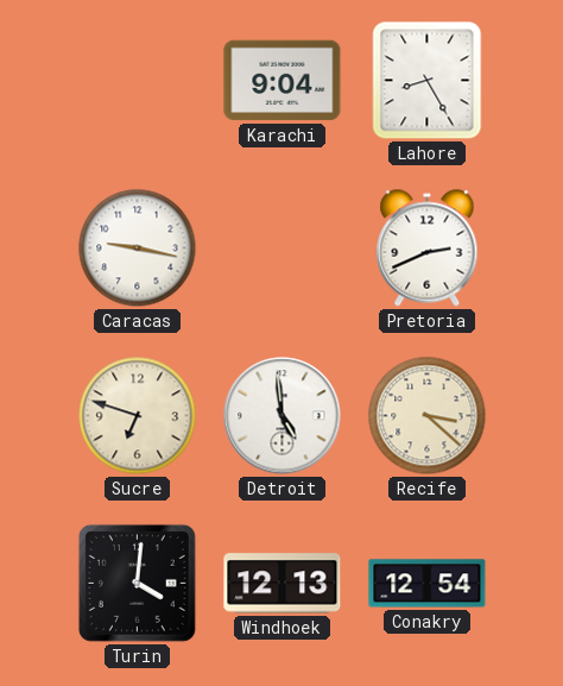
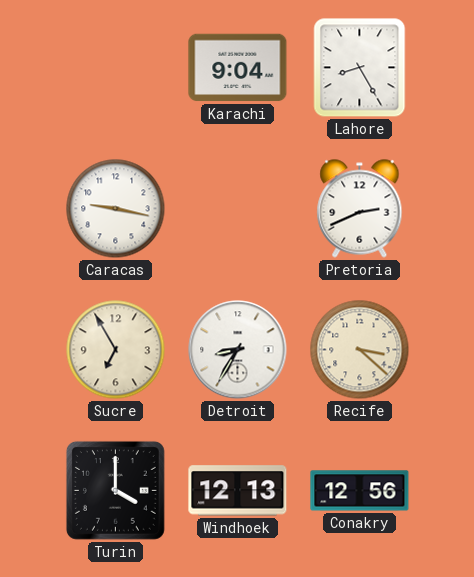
Sucre: 6:48 -> 6:55
Detroit: 4:59 -> 8:35
Turin: 4:01 -> 4:00
Conakry: 12:54 -> 12:56
